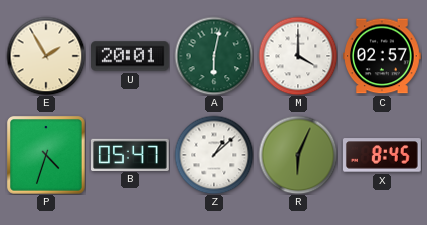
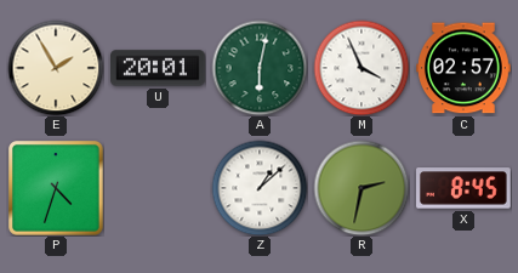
M: 4:00 -> 3:56
B: 05:47 -> none
R: 6:04 -> 2:32
